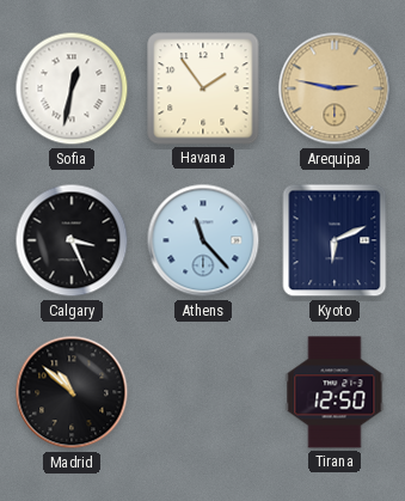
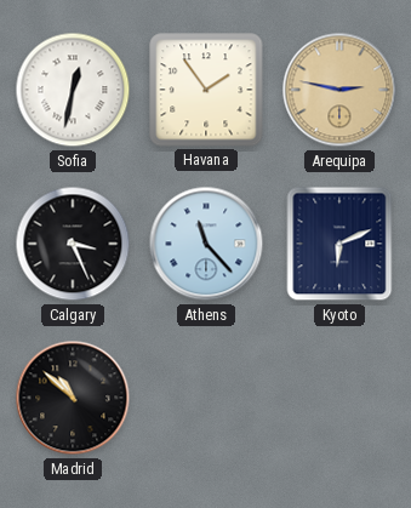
Tirana: 12:50 -> none
